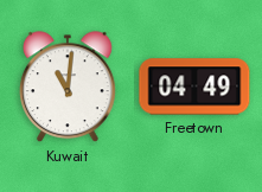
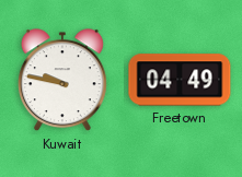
Kuwait: 11:01 -> 9:47
